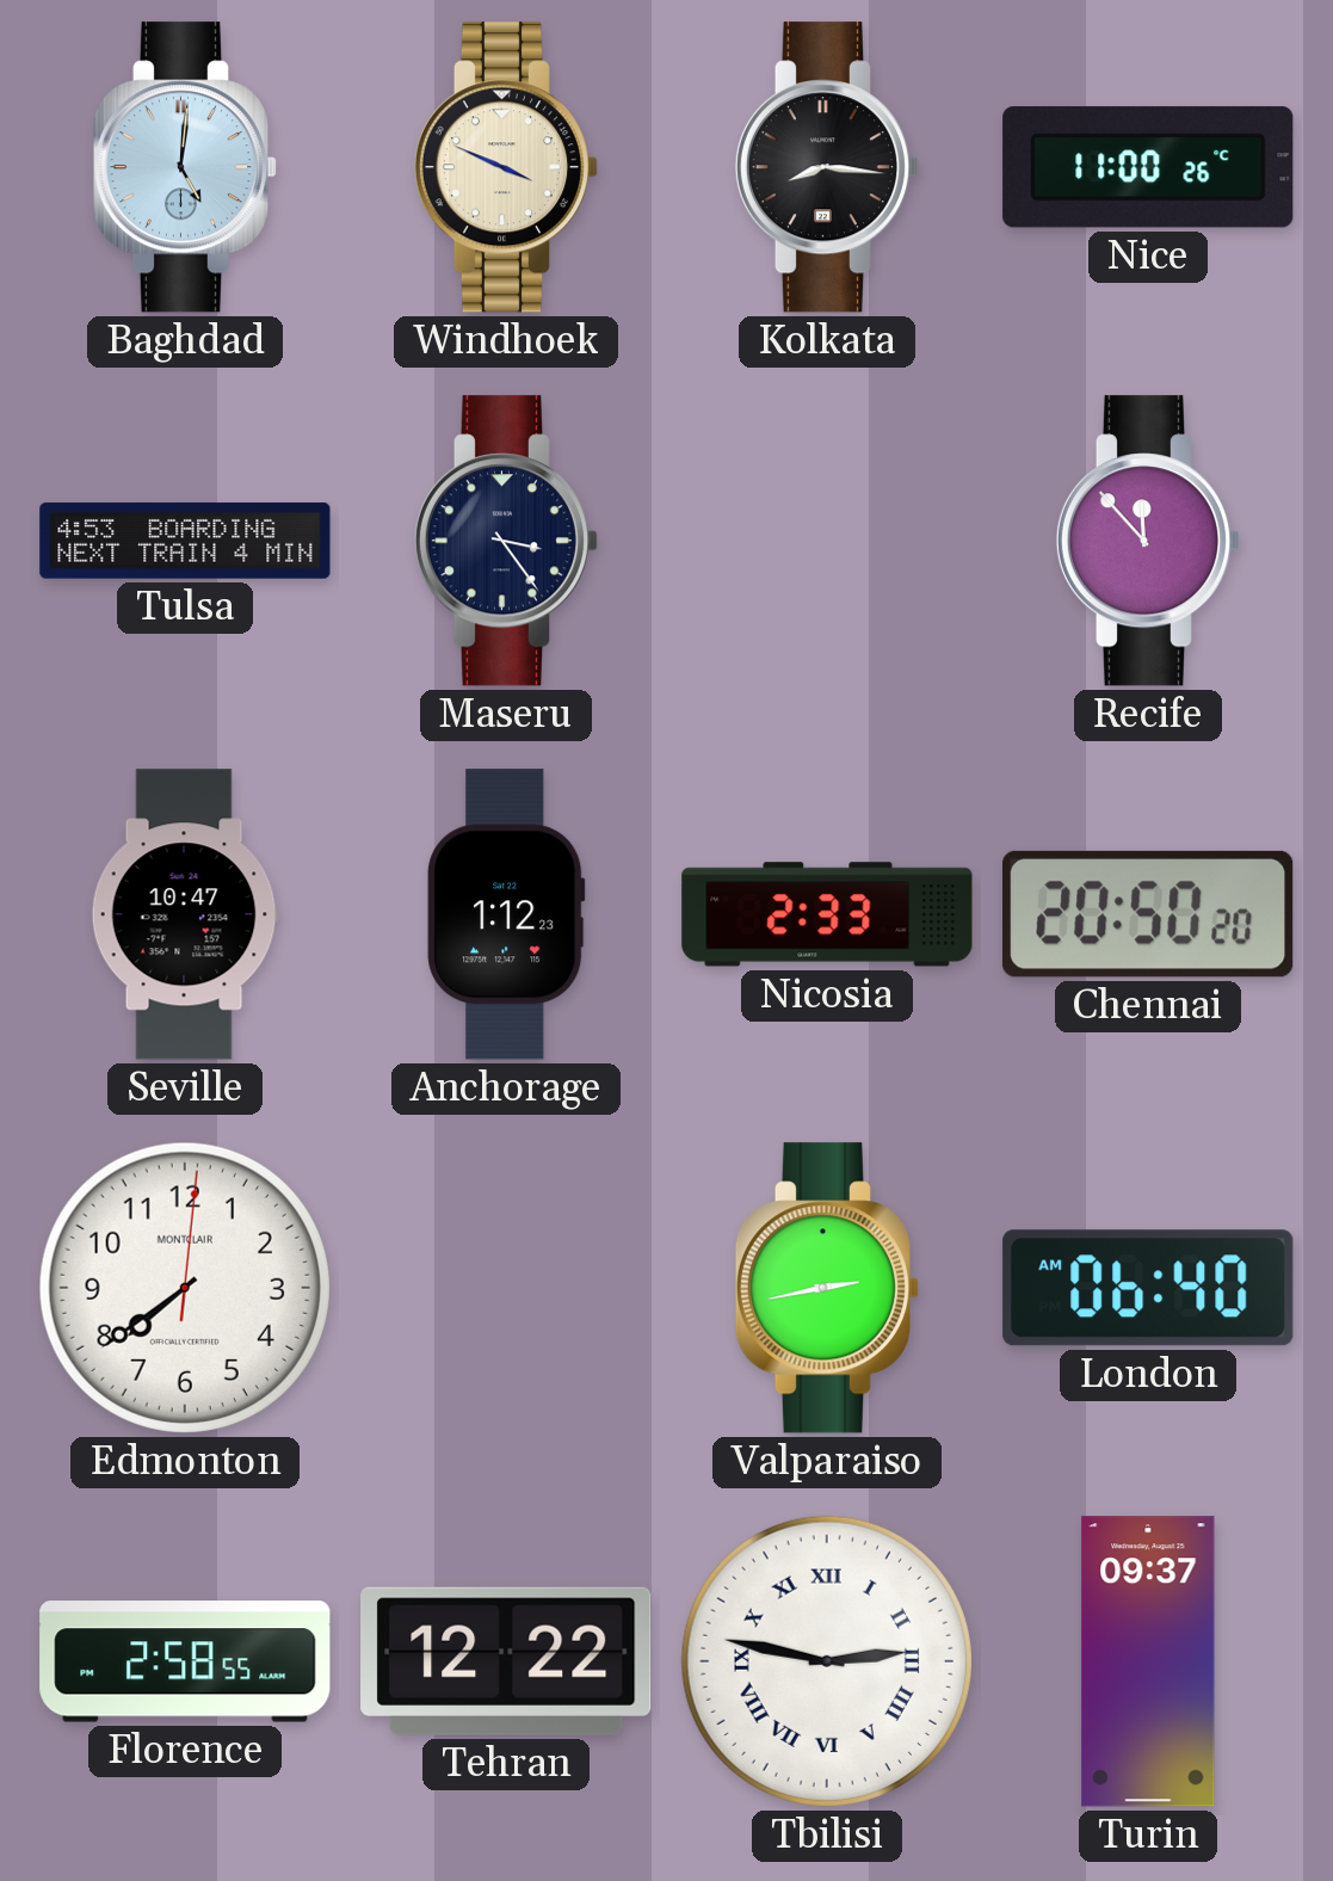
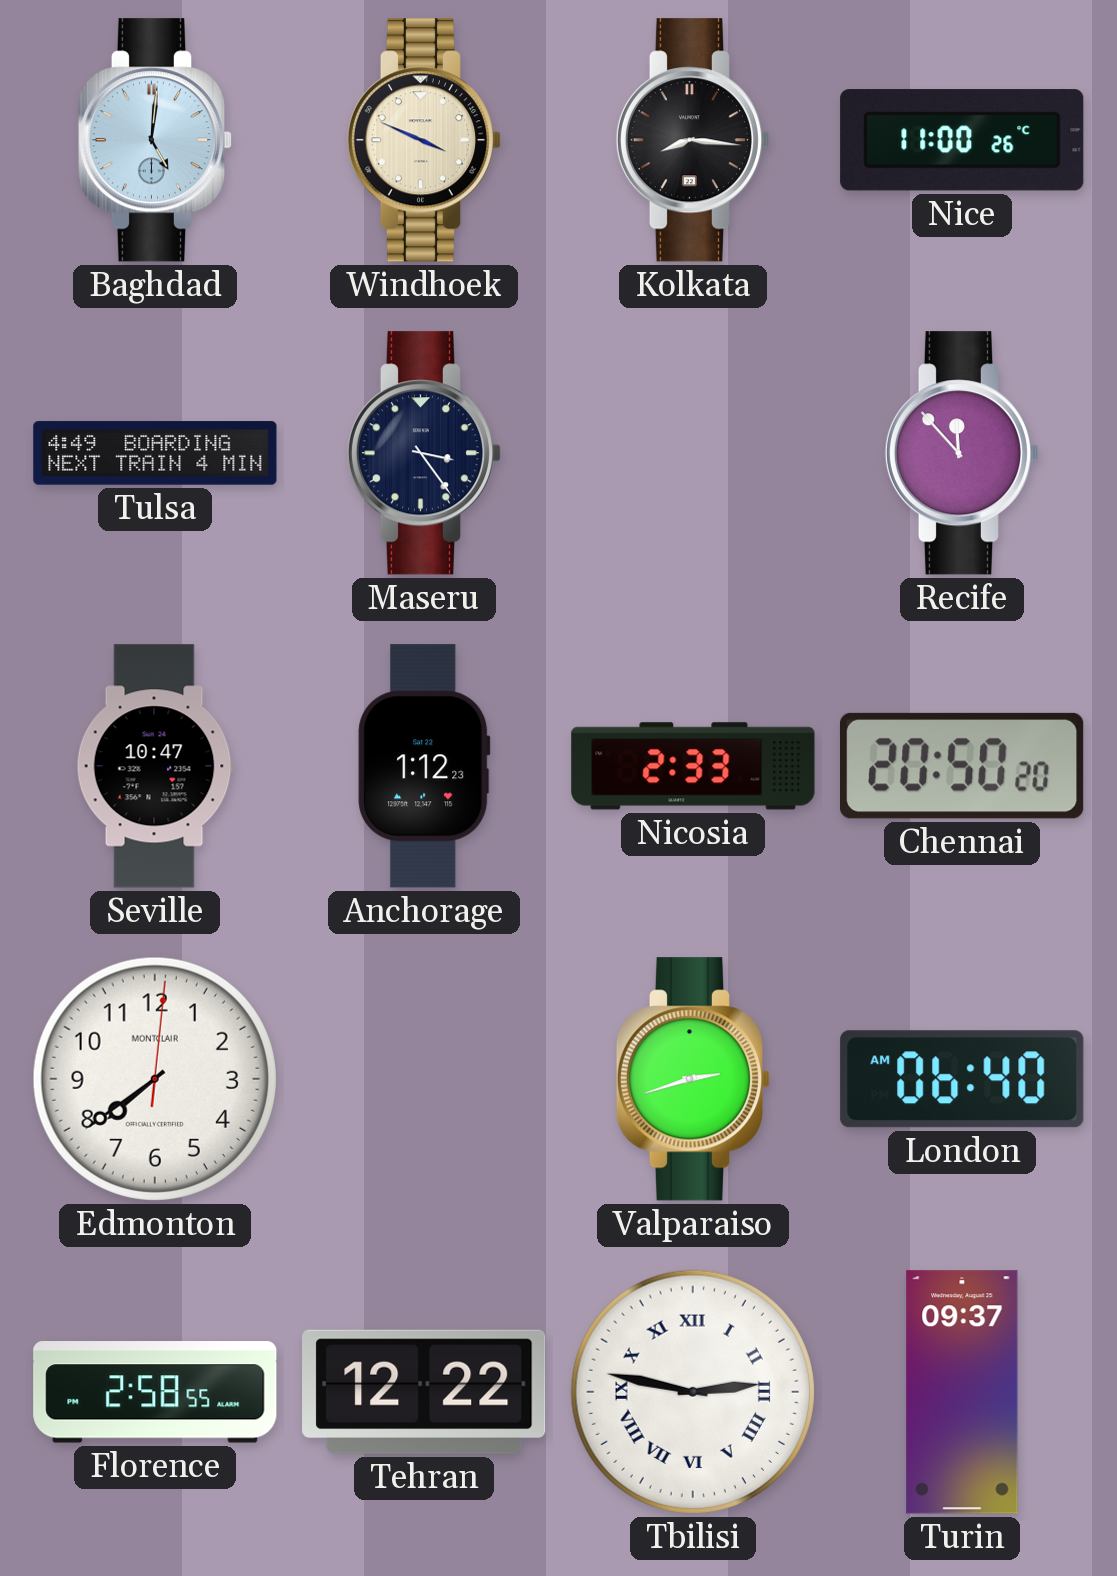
Tulsa: 4:53 -> 4:49
Valparaiso: 2:43 -> 2:42
